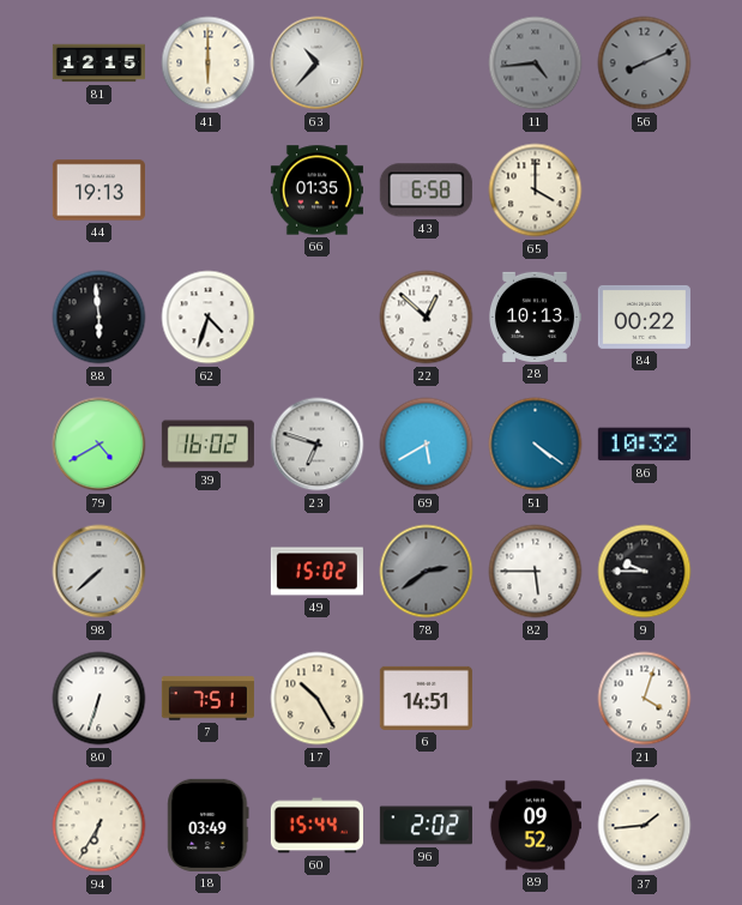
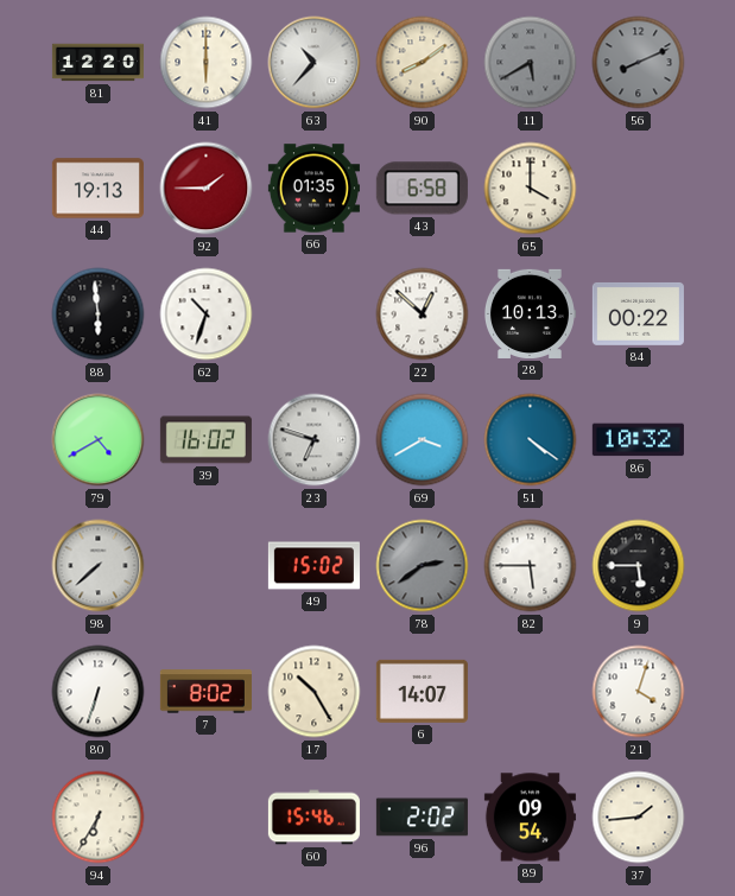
81: 12:15 -> 12:20
90: none -> 8:09
11: 4:44 -> 5:40
92: none -> 1:45
62: 4:33 -> 10:33
69: 5:40 -> 3:40
9: 9:45 -> 5:45
7: 7:51 -> 8:02
6: 14:51 -> 14:07
18: 03:49 -> none
60: 15:44 -> 15:46
89: 09:52 -> 09:54
